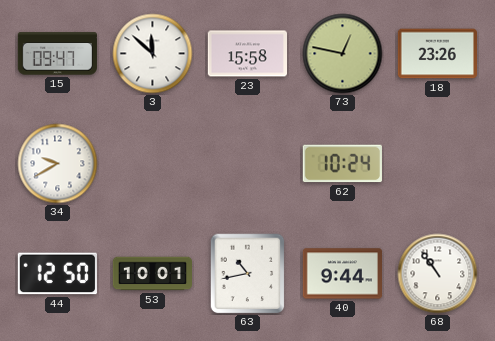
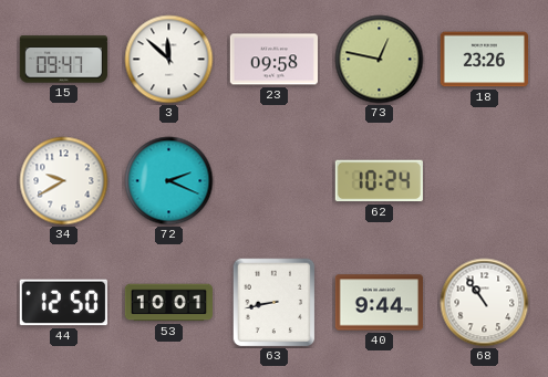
23: 15:58 -> 09:58
72: none -> 2:19
63: 10:43 -> 8:43
